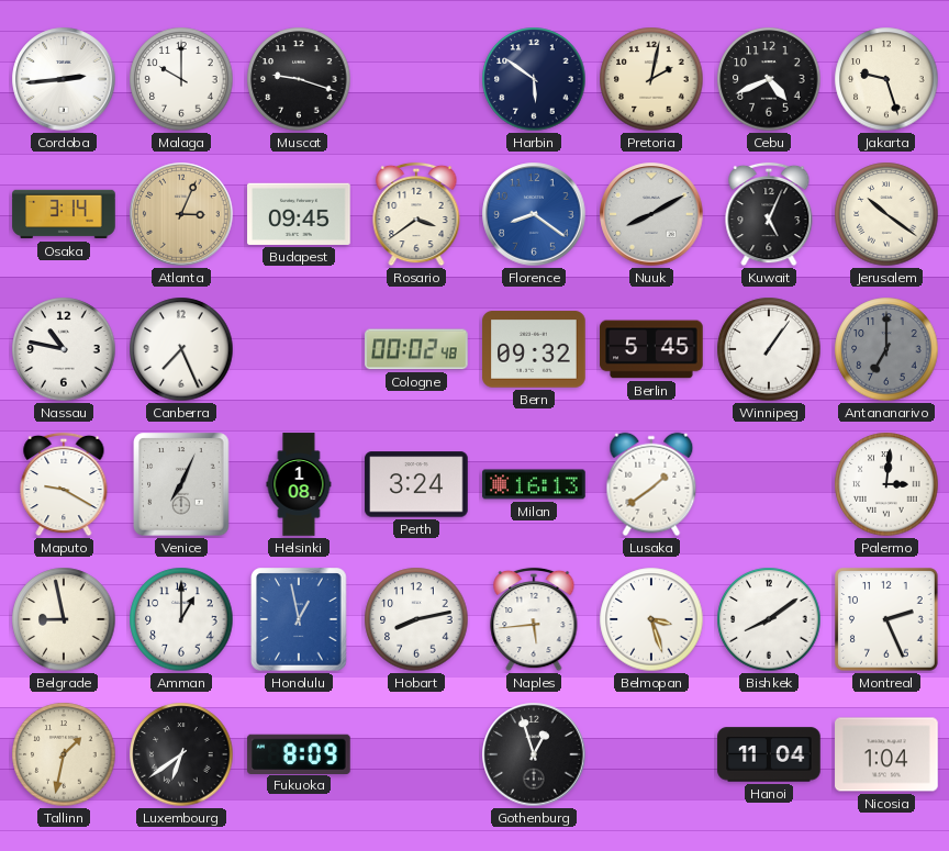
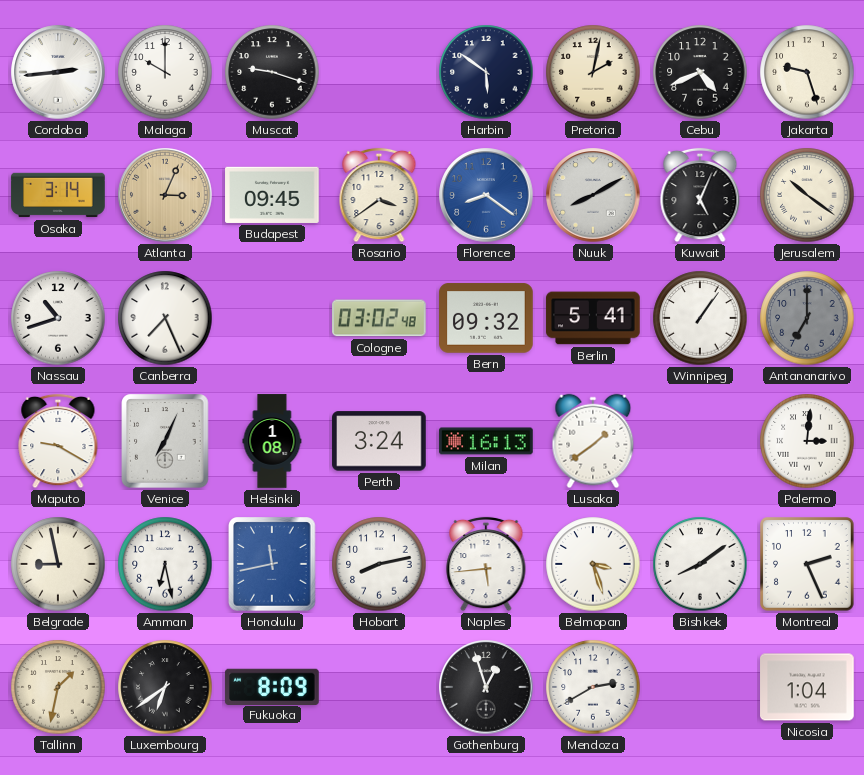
Nassau: 10:47 -> 10:42
Cologne: 00:02 -> 03:02
Berlin: 5:45 -> 5:41
Amman: 1:00 -> 6:28
Honolulu: 12:58 -> 11:43
Mendoza: none -> 2:40
Hanoi: 11:04 -> none
